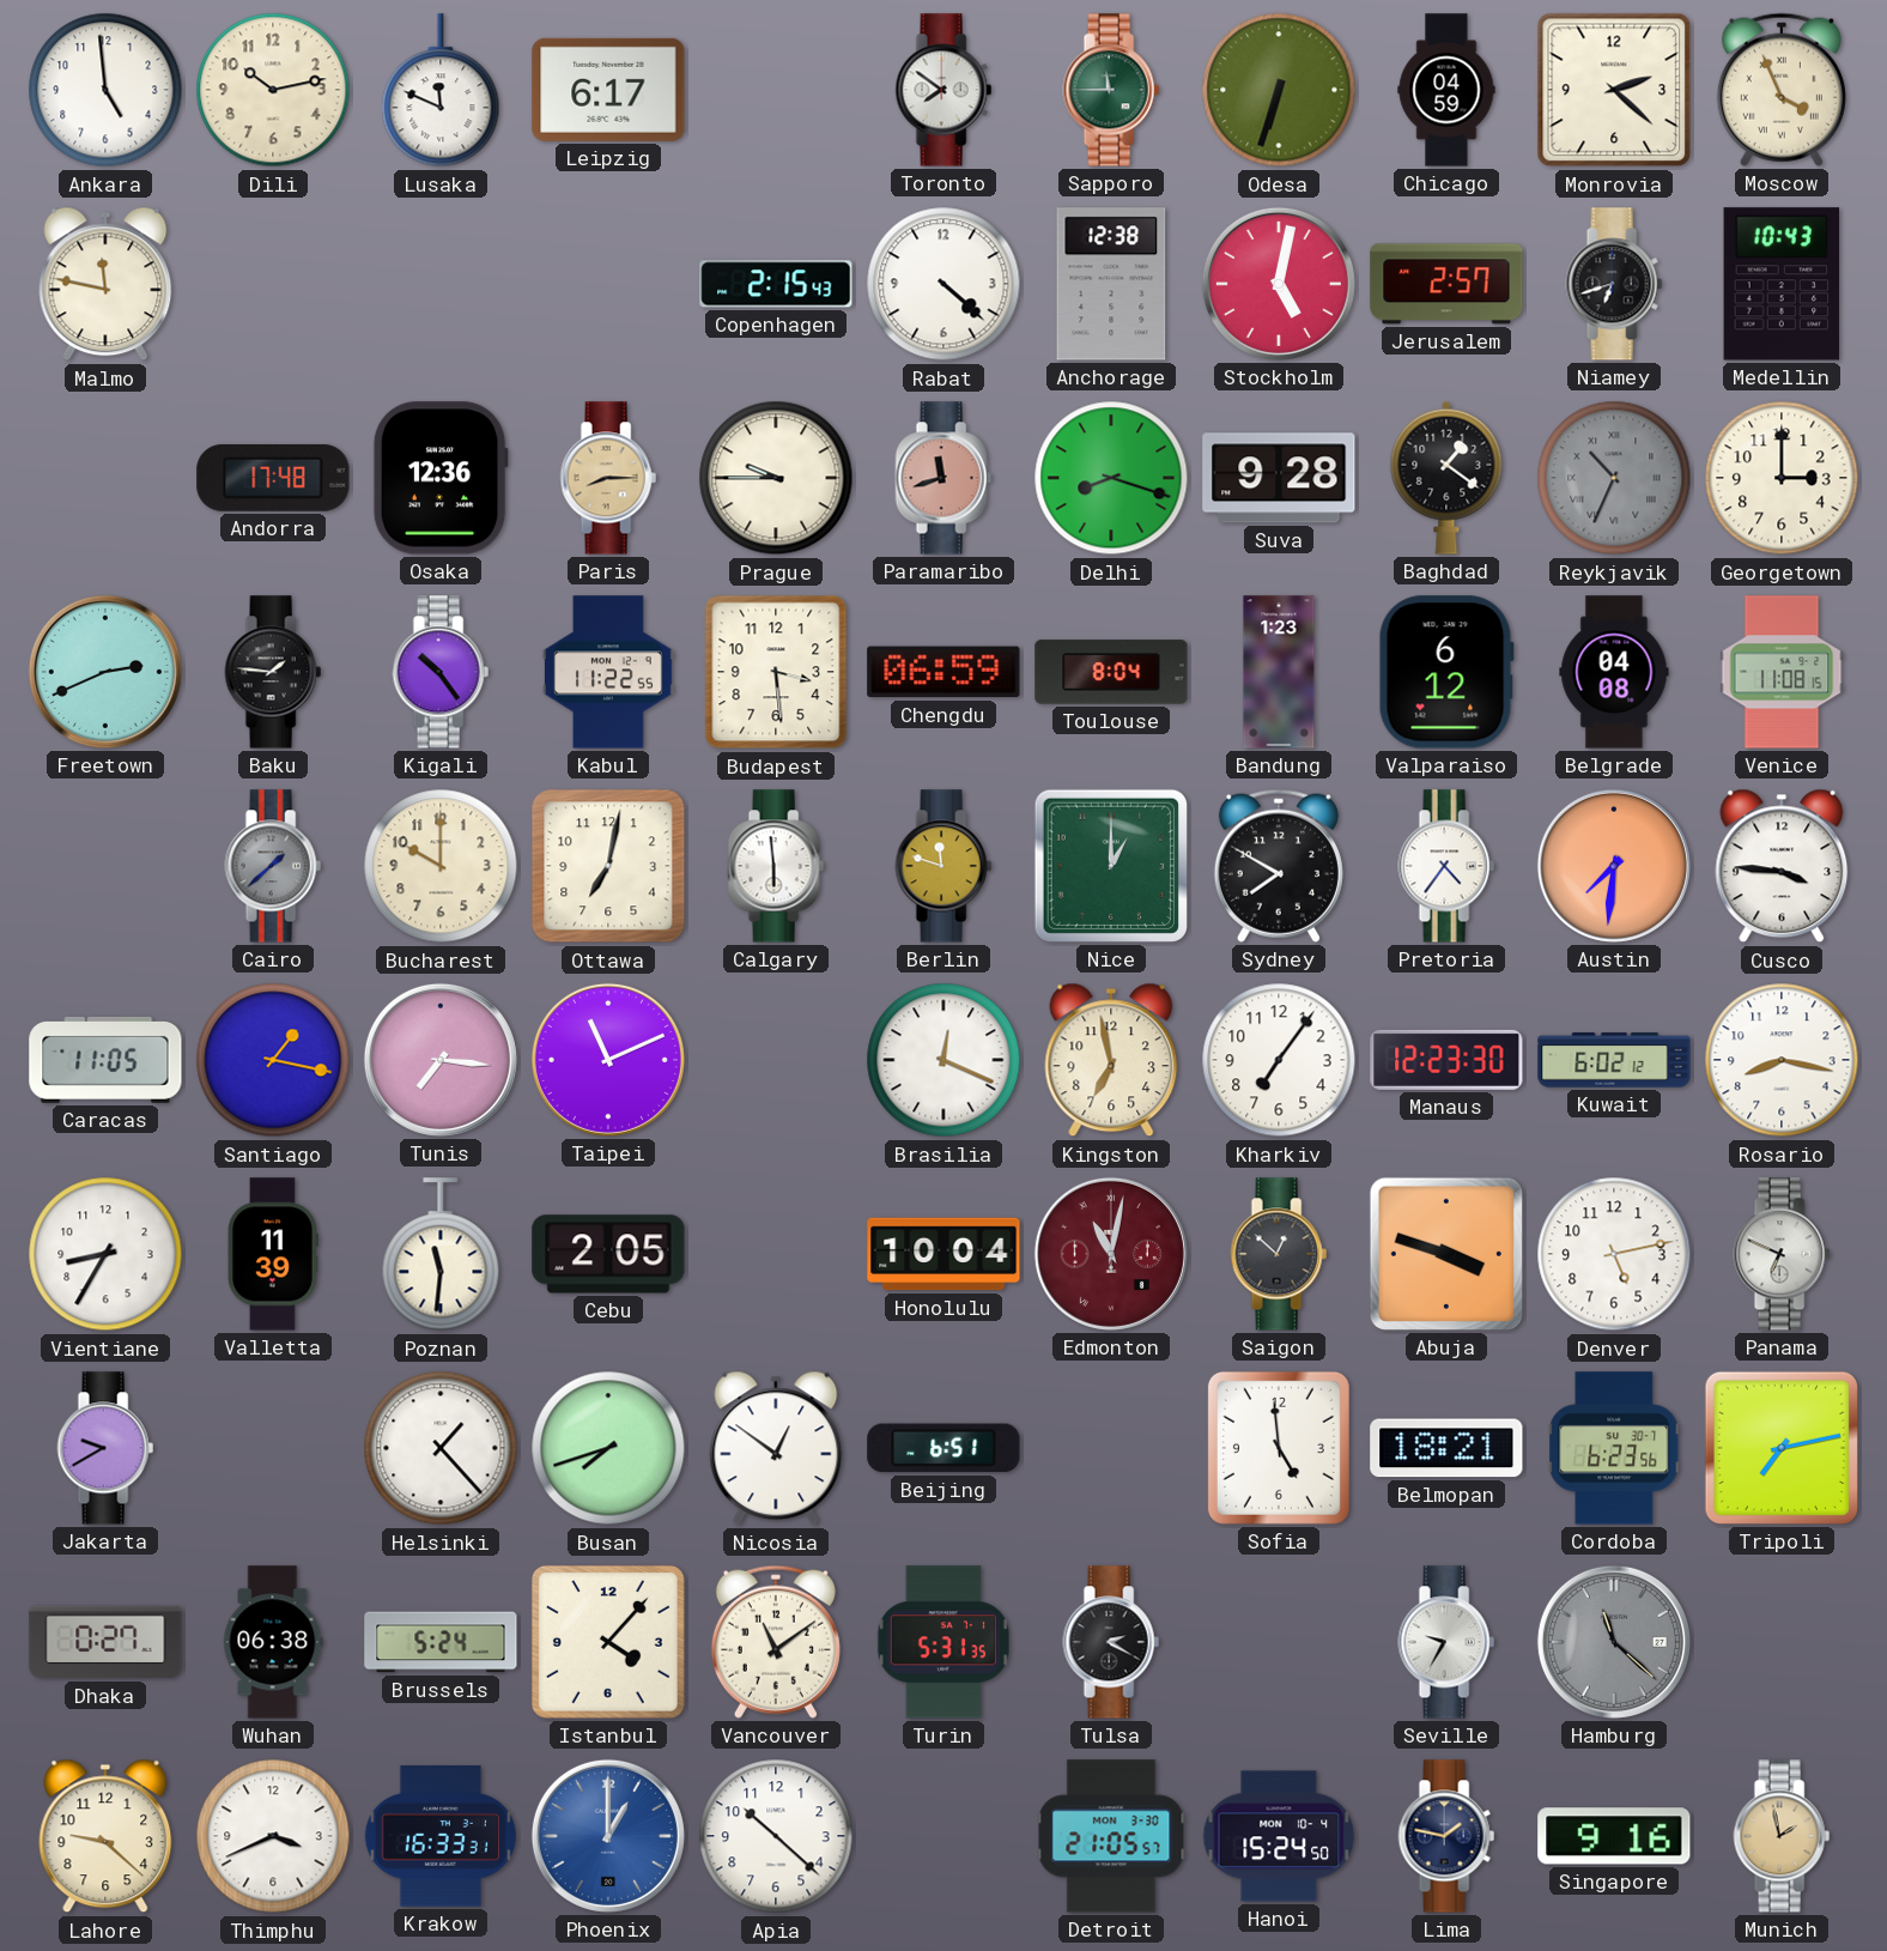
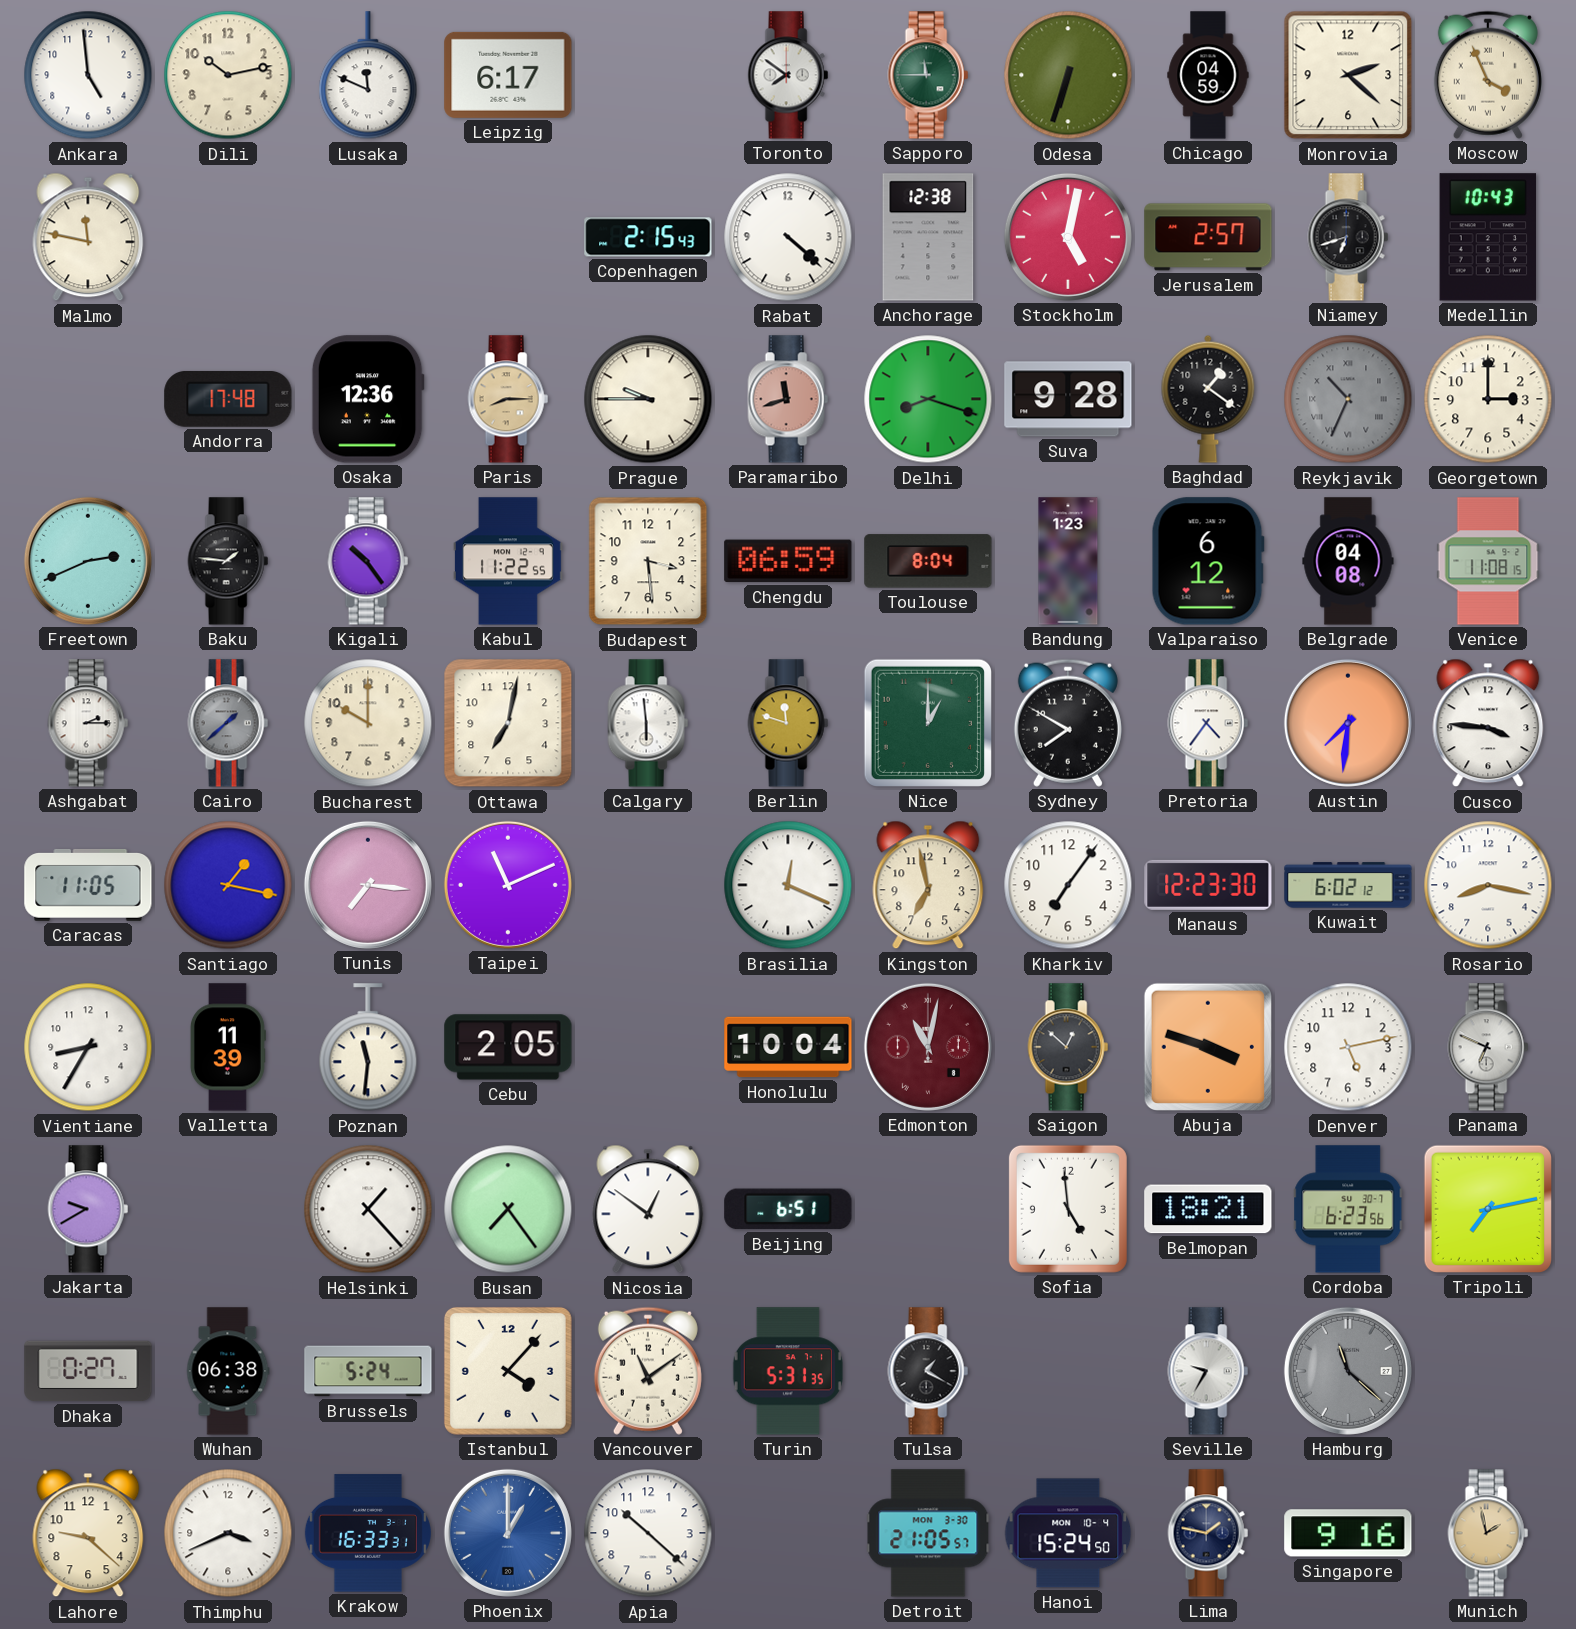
Ashgabat: none -> 2:15
Busan: 7:42 -> 7:24
Tulsa: 2:20 -> 1:20
